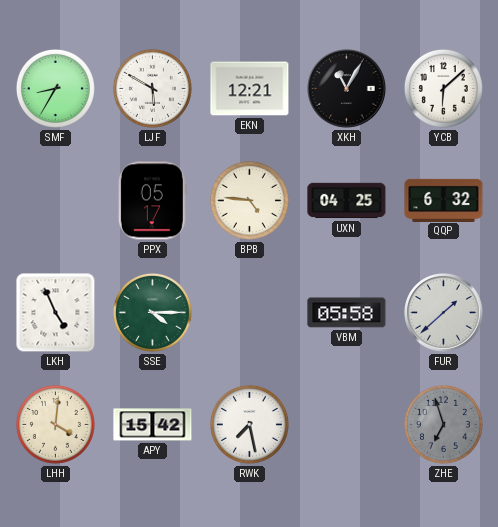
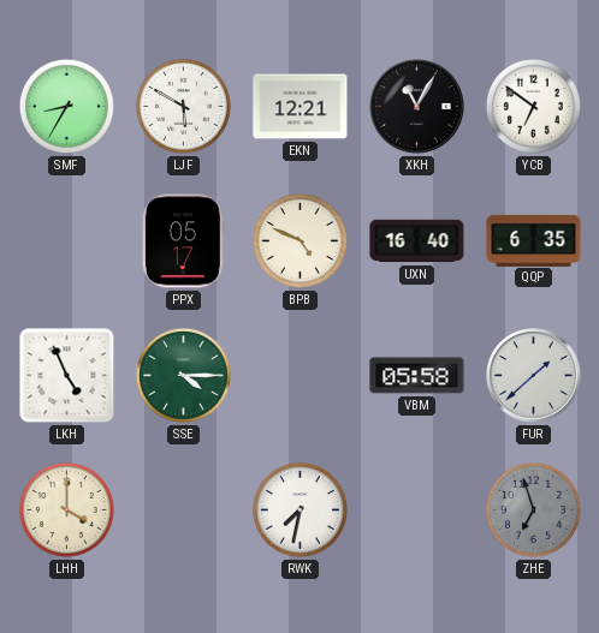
YCB: 6:08 -> 6:51
BPB: 4:46 -> 4:49
UXN: 04:25 -> 16:40
QQP: 6:32 -> 6:35
LHH: 4:01 -> 4:00
APY: 15:42 -> none
RWK: 7:28 -> 7:32
